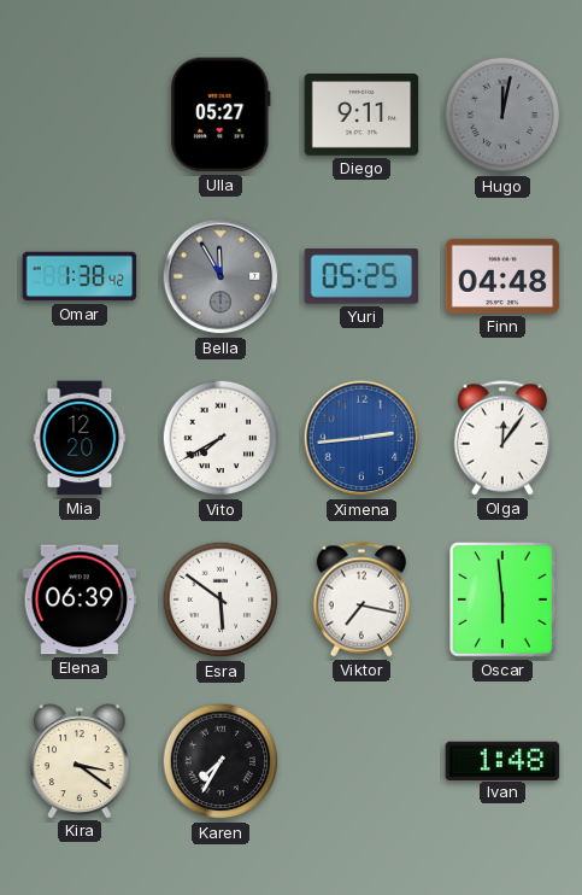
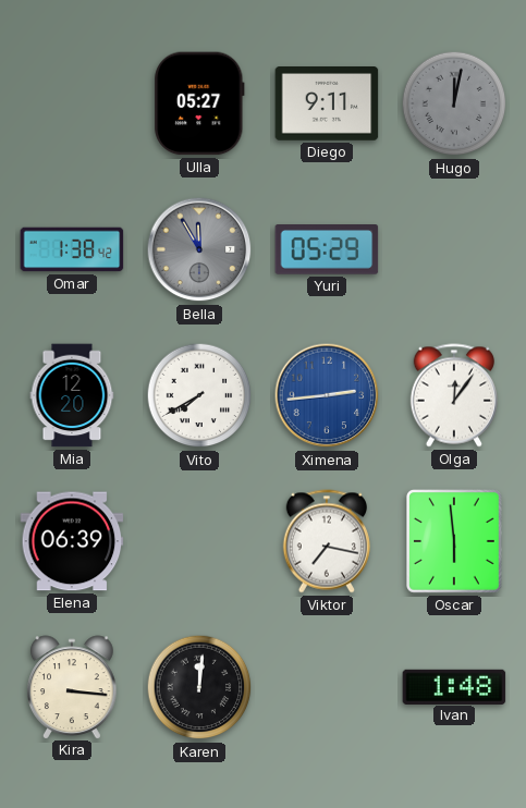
Yuri: 05:25 -> 05:29
Finn: 04:48 -> none
Esra: 5:51 -> none
Kira: 3:21 -> 3:16
Karen: 7:35 -> 12:01
